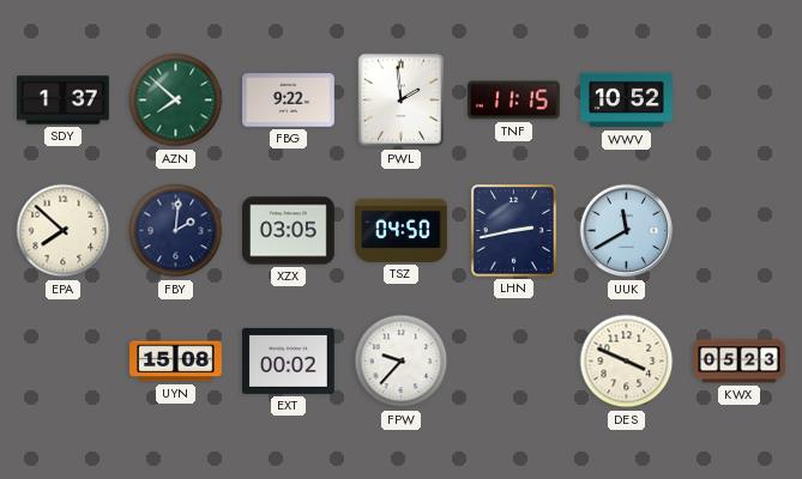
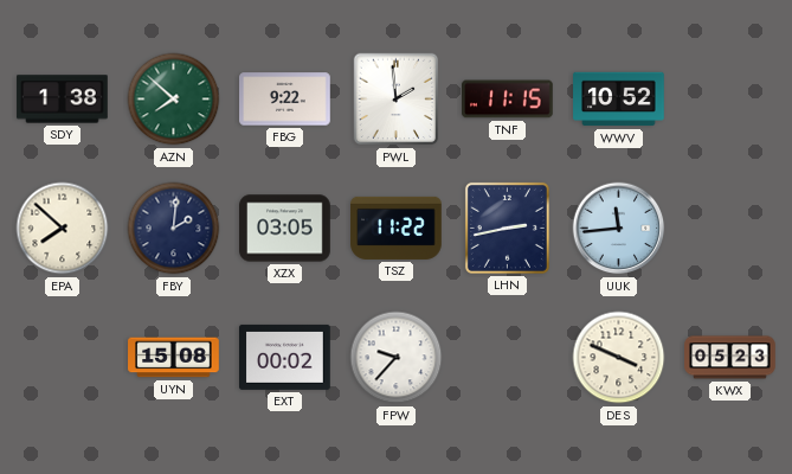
SDY: 1:37 -> 1:38
TSZ: 04:50 -> 11:22
UUK: 11:40 -> 11:44
